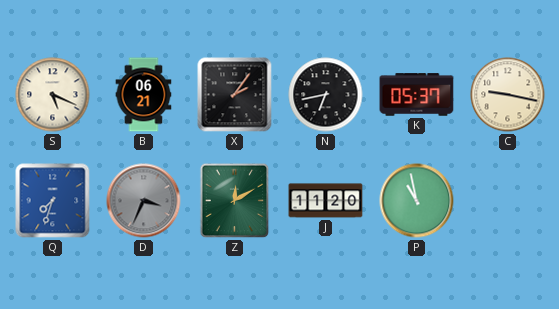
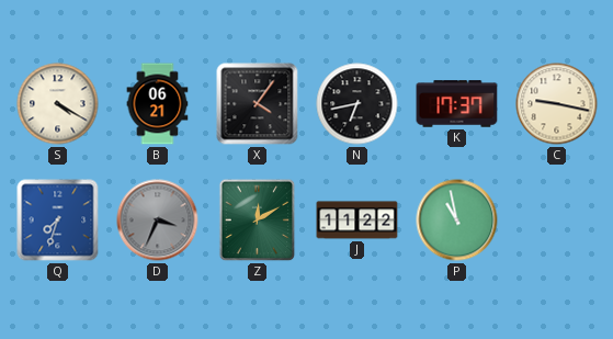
S: 5:19 -> 4:20
X: 2:06 -> 4:06
K: 05:37 -> 17:37
J: 11:20 -> 11:22
